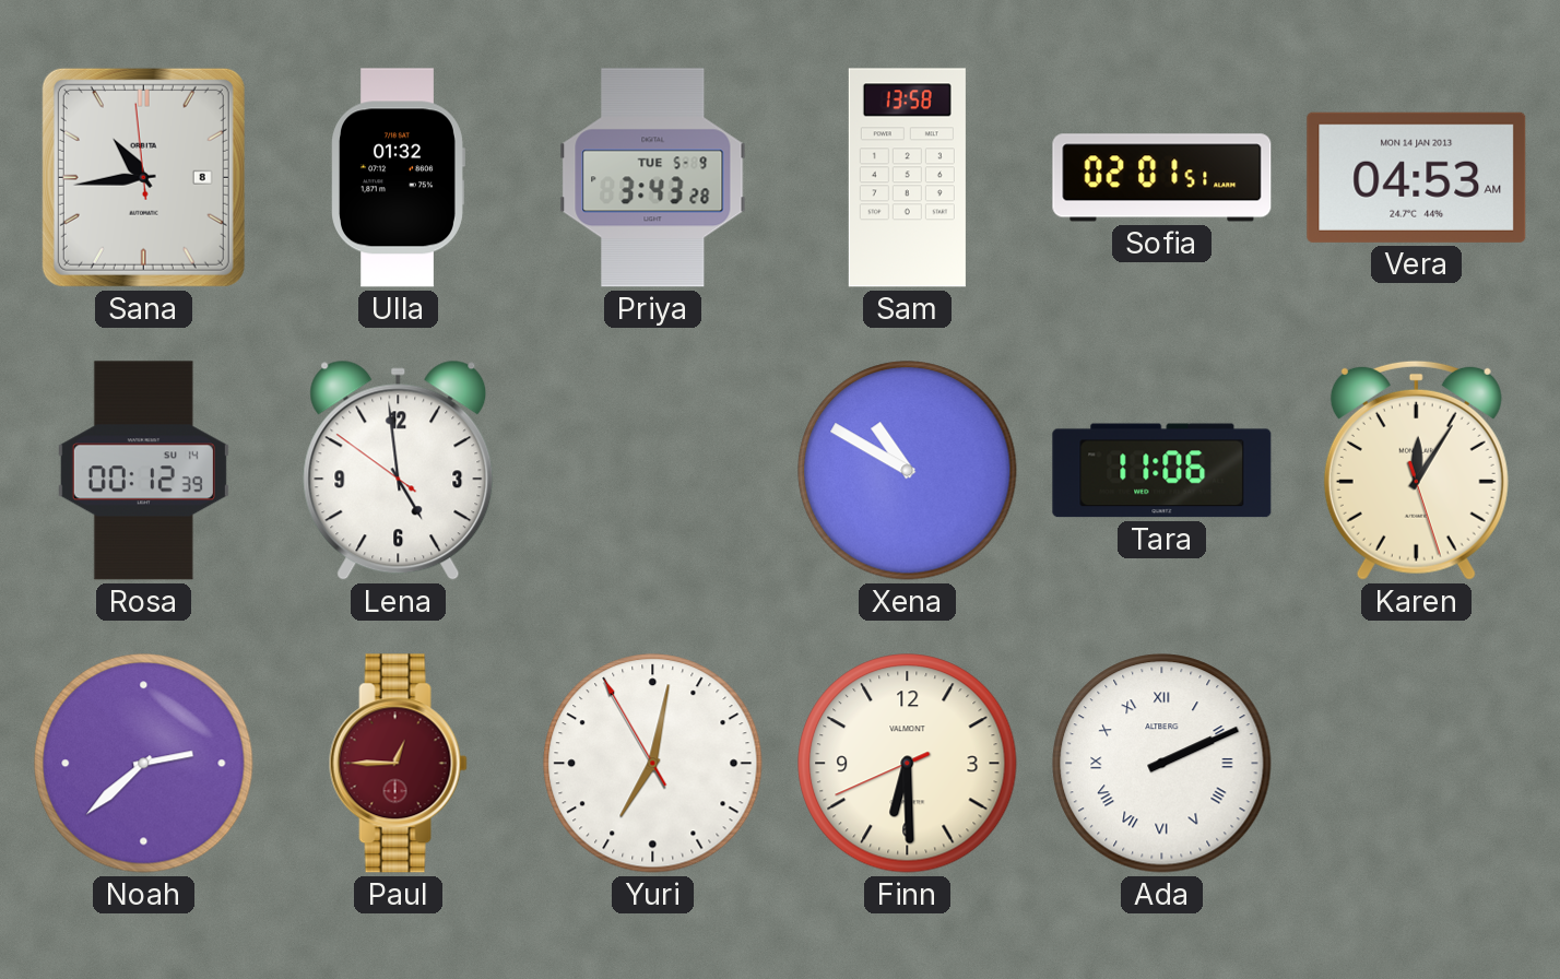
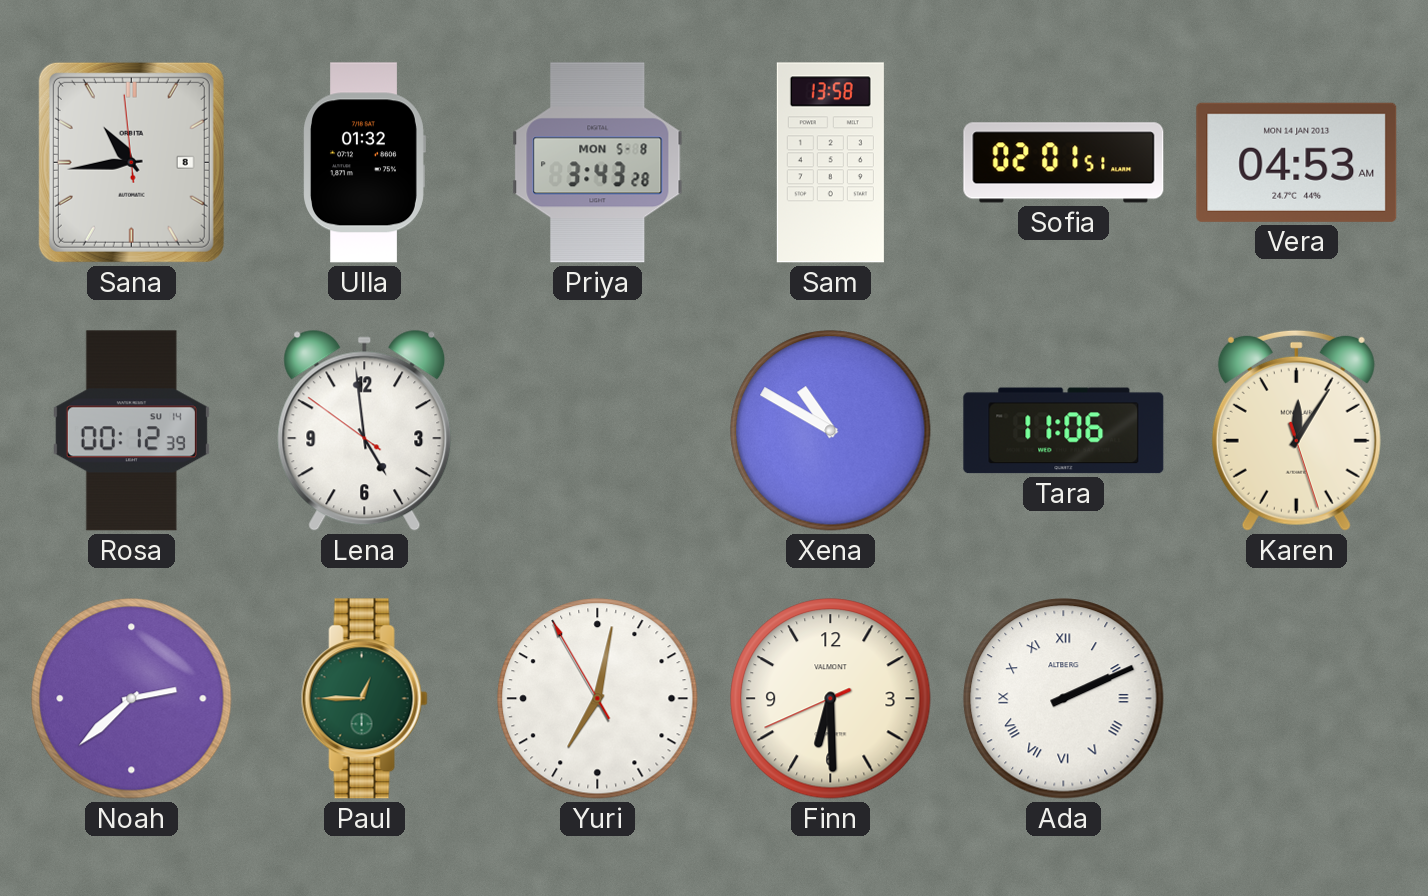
Priya date: TUE 5-9 -> MON 5-8
Paul dial: burgundy -> green
